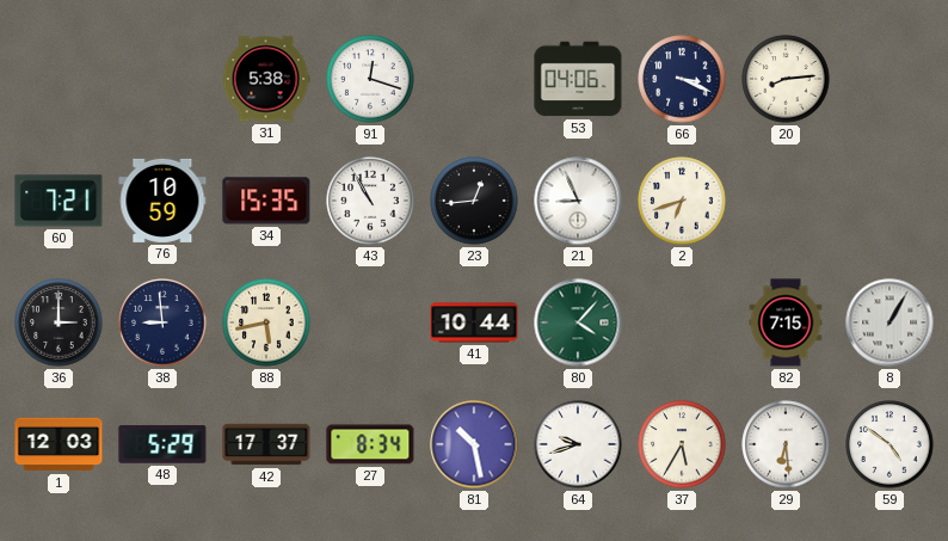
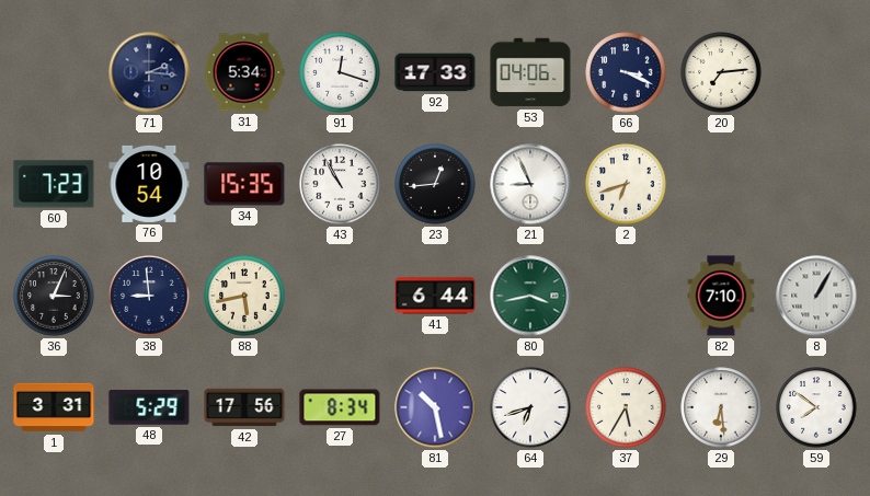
71: none -> 2:16
31: 5:38 -> 5:34
92: none -> 17:33
20: 8:14 -> 7:14
60: 7:21 -> 7:23
76: 10:59 -> 10:54
36: 3:00 -> 3:04
41: 10:44 -> 6:44
80: 4:07 -> 3:43
82: 7:15 -> 7:10
1: 12:03 -> 3:31
42: 17:37 -> 17:56
64: 9:42 -> 6:42
59: 4:51 -> 7:51
